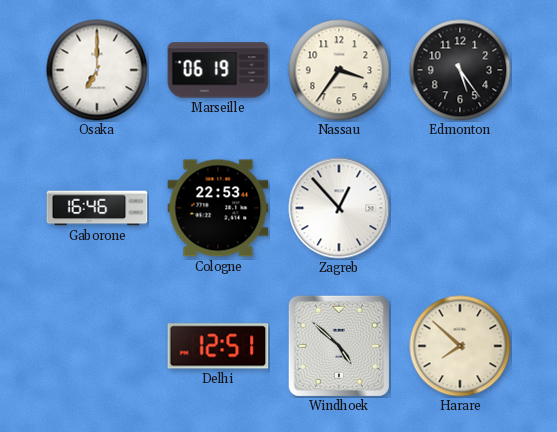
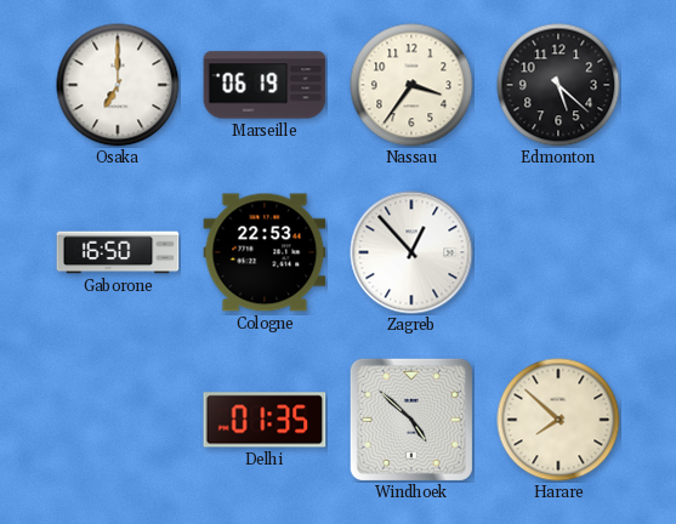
Edmonton: 5:24 -> 5:22
Gaborone: 16:46 -> 16:50
Delhi: 12:51 -> 01:35
